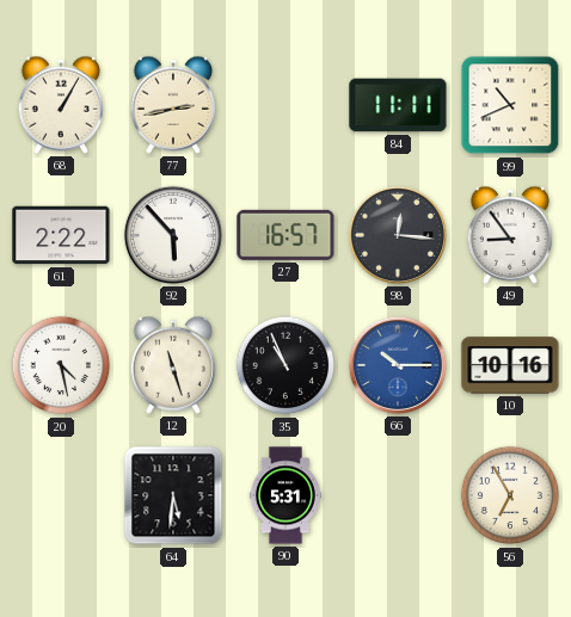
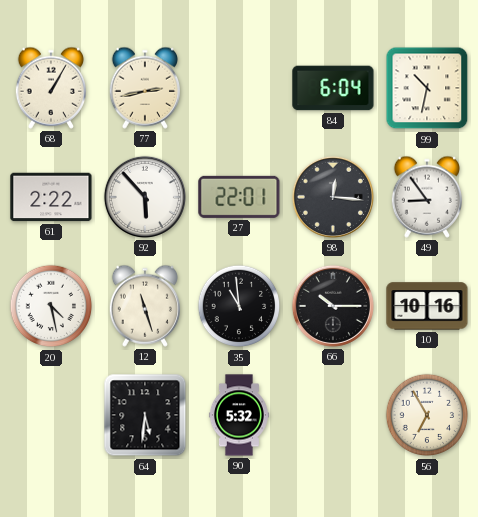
84: 11:11 -> 6:04
99: 10:41 -> 10:32
27: 16:57 -> 22:01
35: 10:56 -> 10:59
66 dial: blue -> black
90: 5:31 -> 5:32
